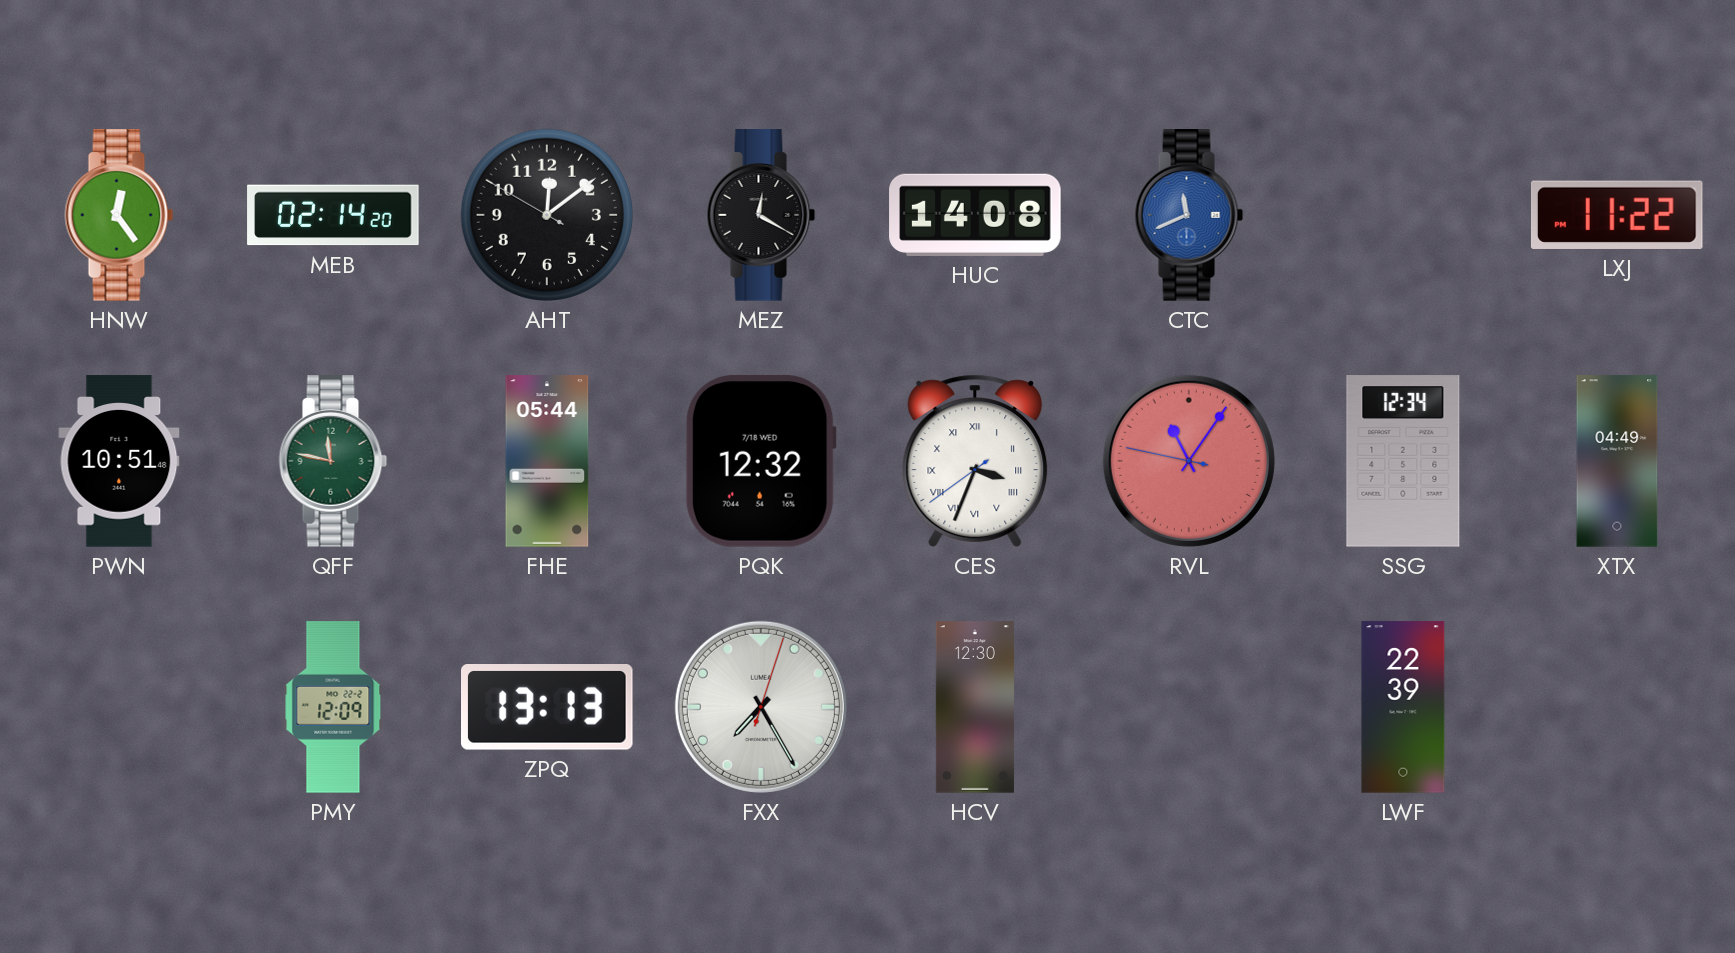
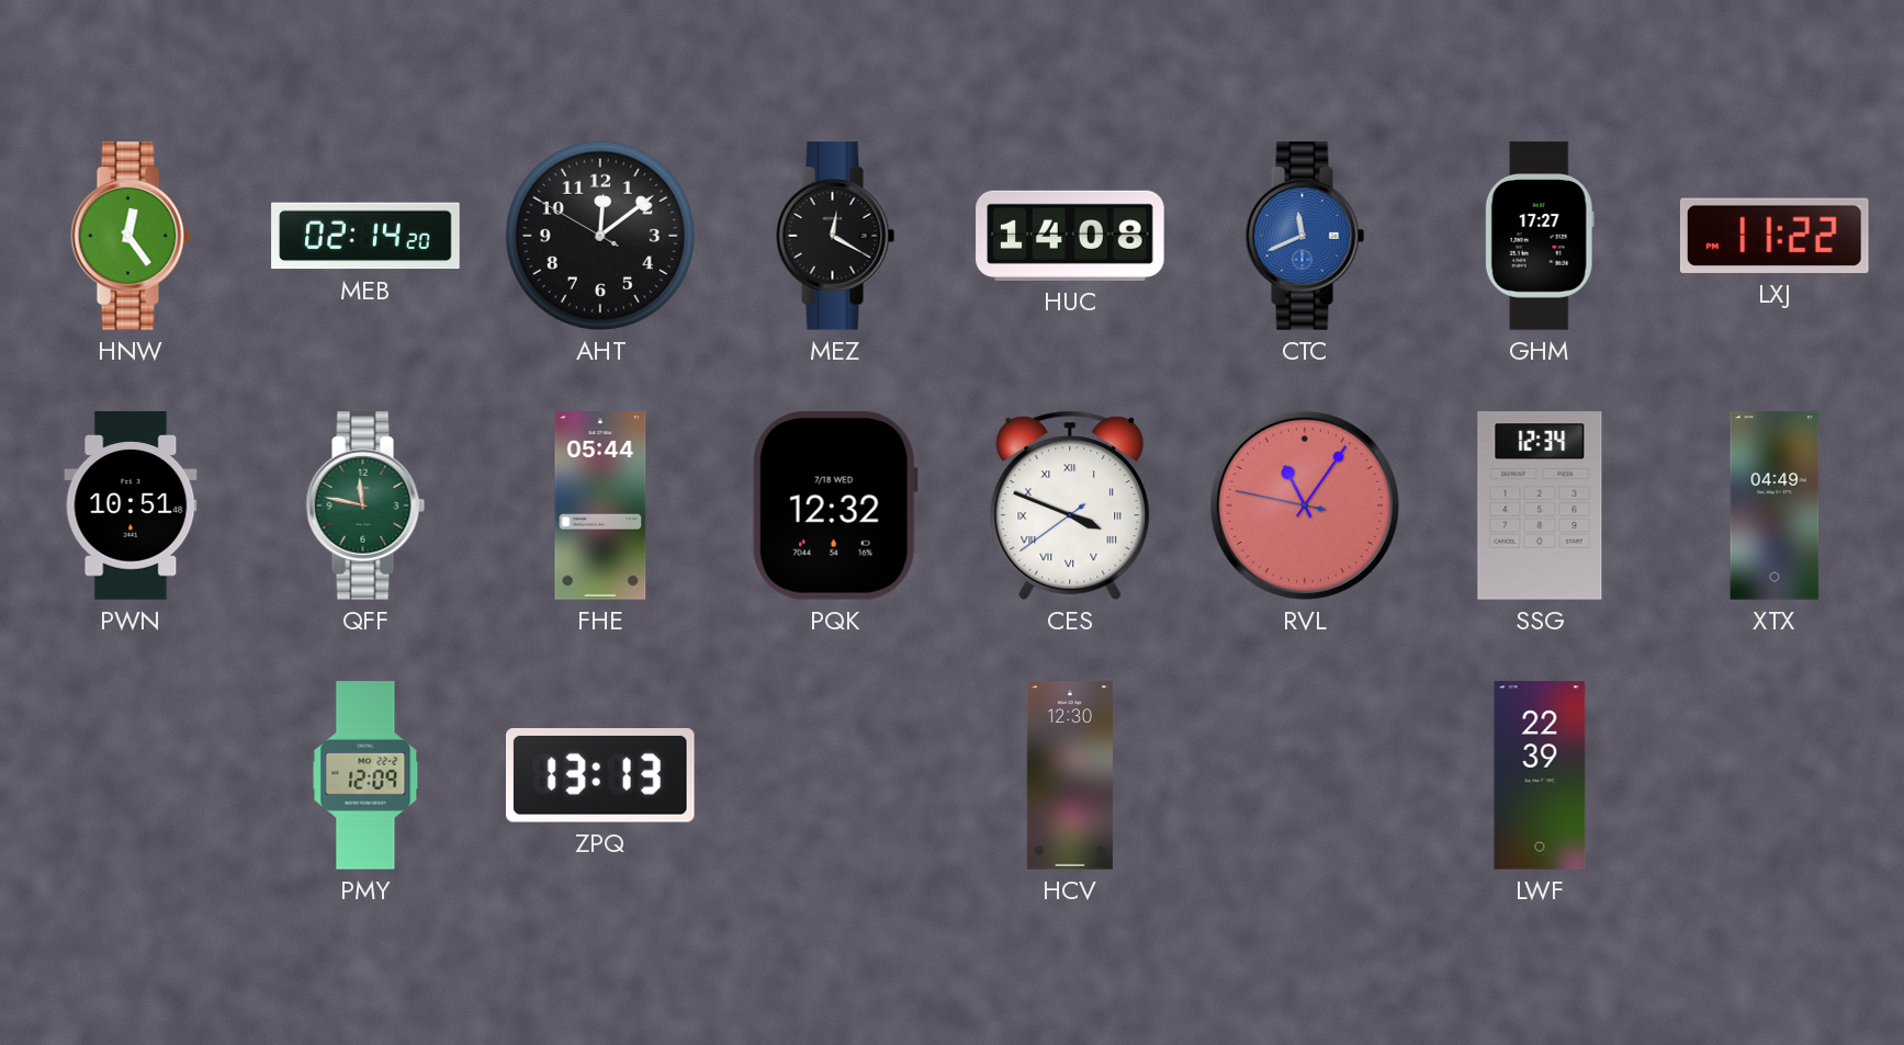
GHM: none -> 17:27
CES: 3:33 -> 3:48
FXX: 7:25 -> none
